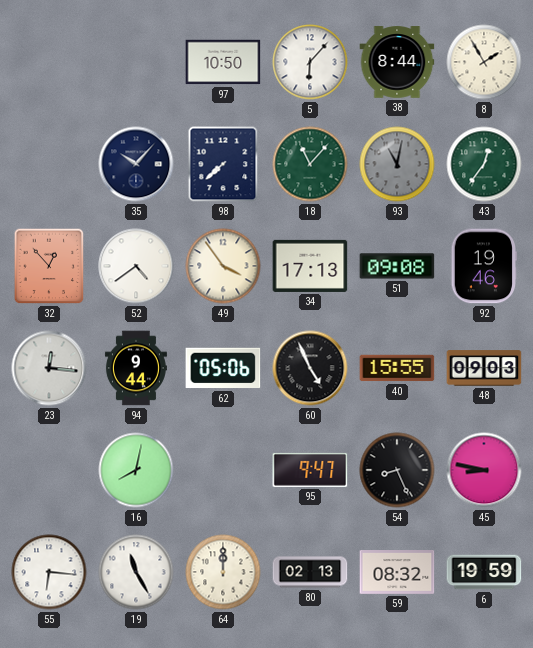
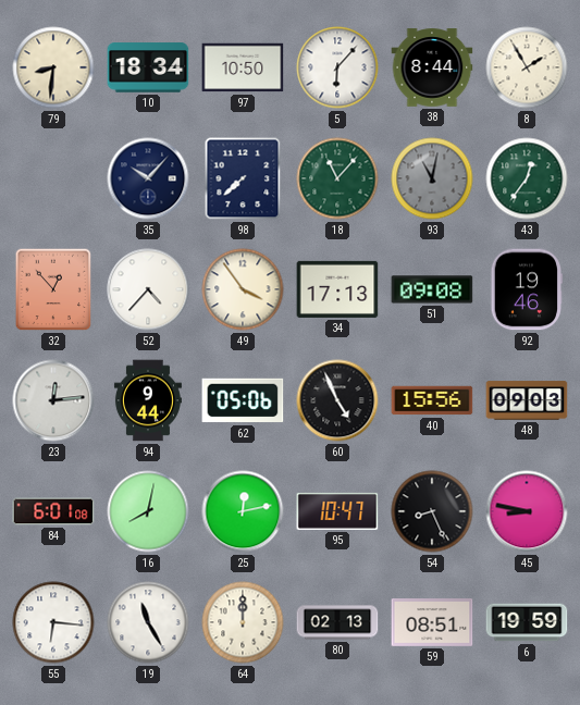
79: none -> 8:31
10: none -> 18:34
52: 4:39 -> 4:37
23: 12:16 -> 12:14
40: 15:55 -> 15:56
84: none -> 6:01
25: none -> 12:13
95: 9:47 -> 10:47
59: 08:32 -> 08:51
